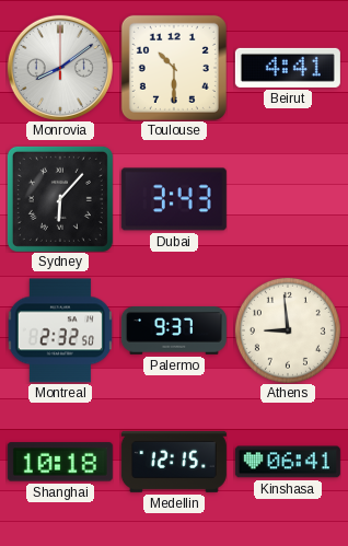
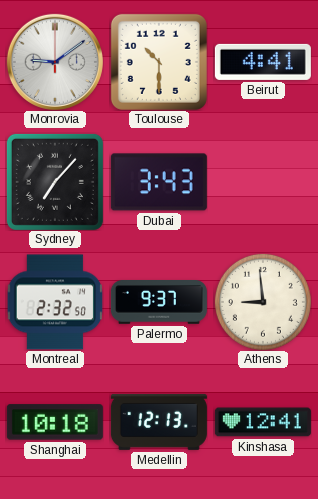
Monrovia: 8:09 -> 9:09
Sydney: 6:07 -> 7:07
Medellin: 12:15 -> 12:13
Kinshasa: 06:41 -> 12:41
